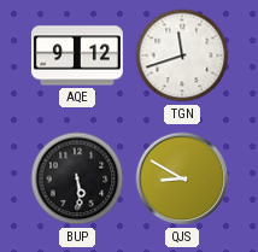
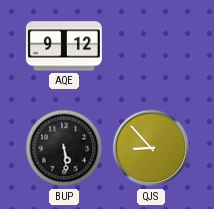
TGN: 11:42 -> none
QJS: 8:50 -> 8:53
